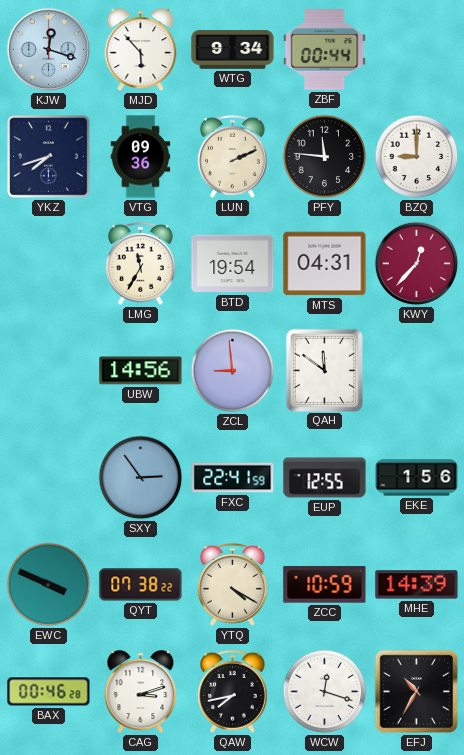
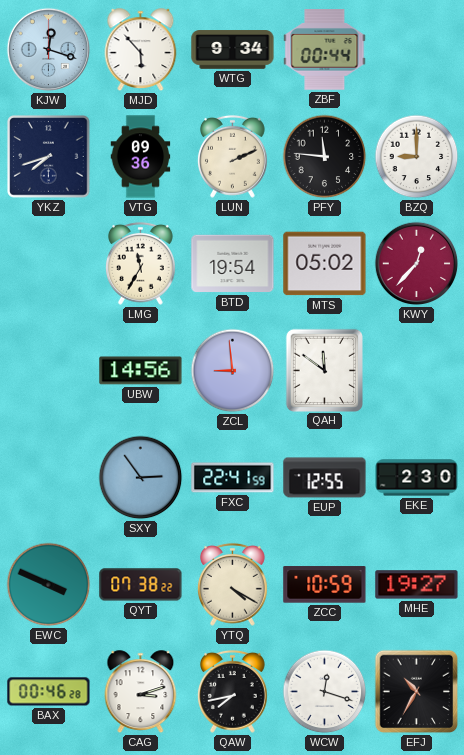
MTS: 04:31 -> 05:02
EKE: 1:56 -> 2:30
MHE: 14:39 -> 19:27
